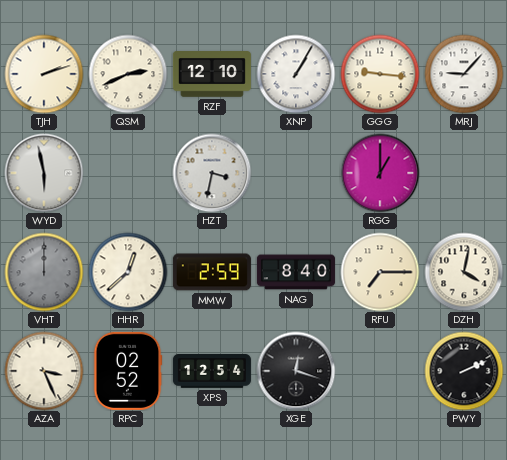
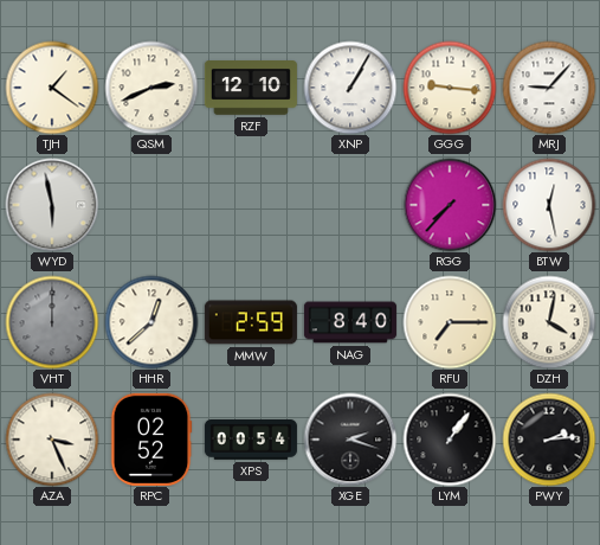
TJH: 2:12 -> 1:21
HZT: 3:32 -> none
RGG: 1:00 -> 7:37
BTW: none -> 12:28
XPS: 12:54 -> 00:54
XGE: 12:18 -> 2:18
LYM: none -> 1:06
PWY: 2:11 -> 2:14
